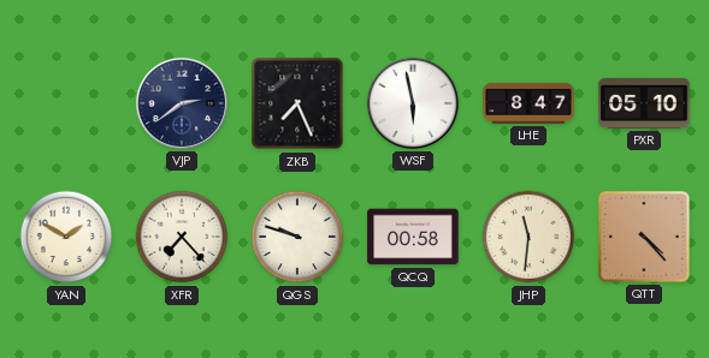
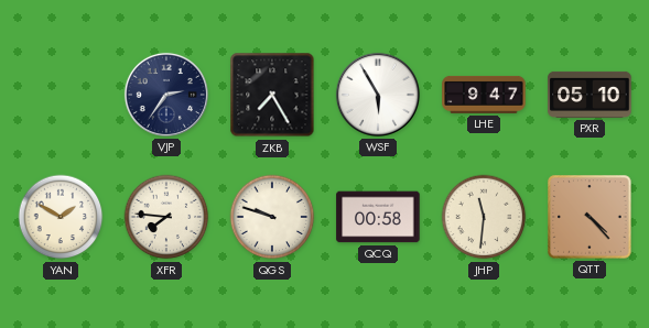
VJP: 2:39 -> 2:36
ZKB: 7:26 -> 7:25
WSF: 5:58 -> 5:55
LHE: 8:47 -> 9:47
XFR: 7:23 -> 7:46
